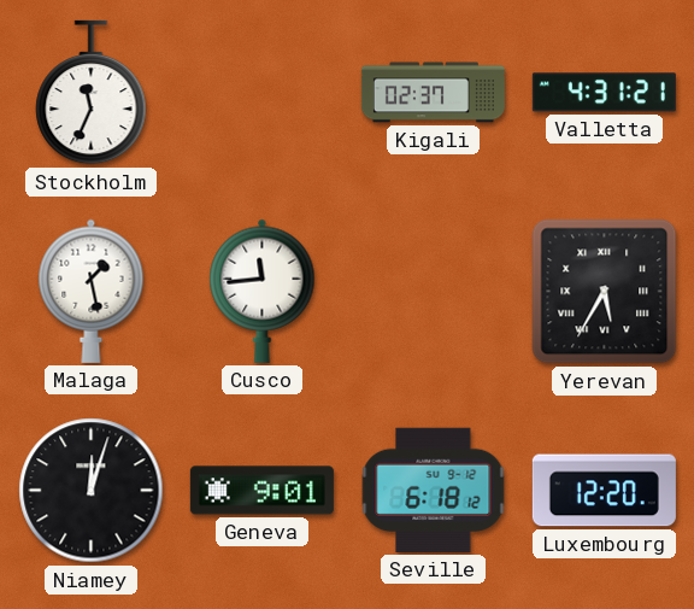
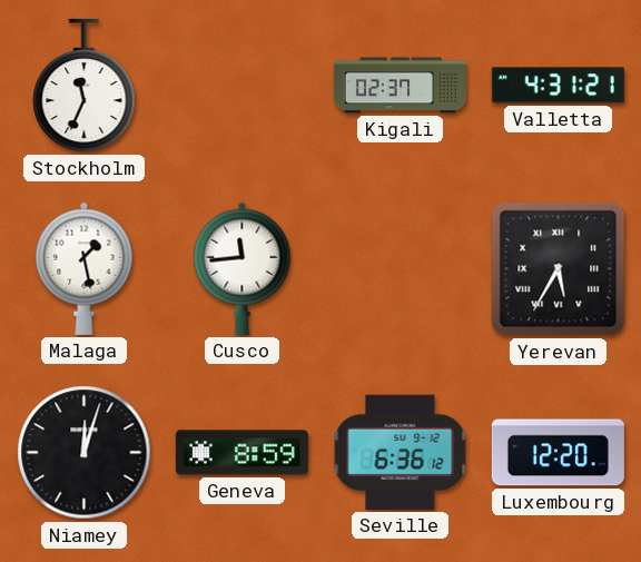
Geneva: 9:01 -> 8:59
Seville: 6:18 -> 6:36
